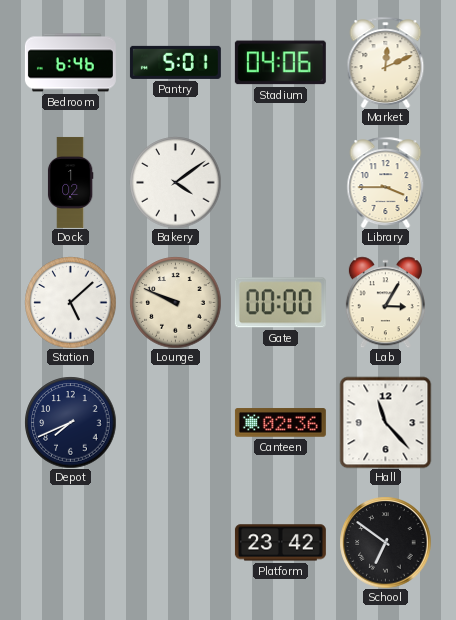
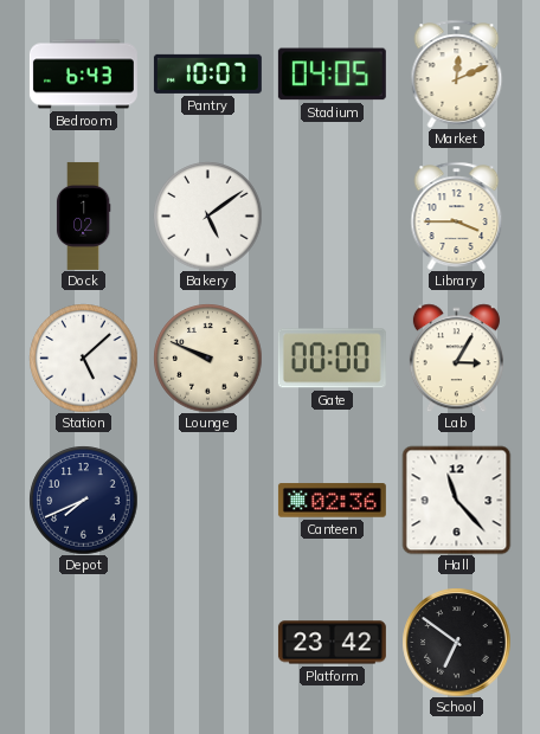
Bedroom: 6:46 -> 6:43
Pantry: 5:01 -> 10:07
Stadium: 04:06 -> 04:05
Bakery: 4:09 -> 5:09
